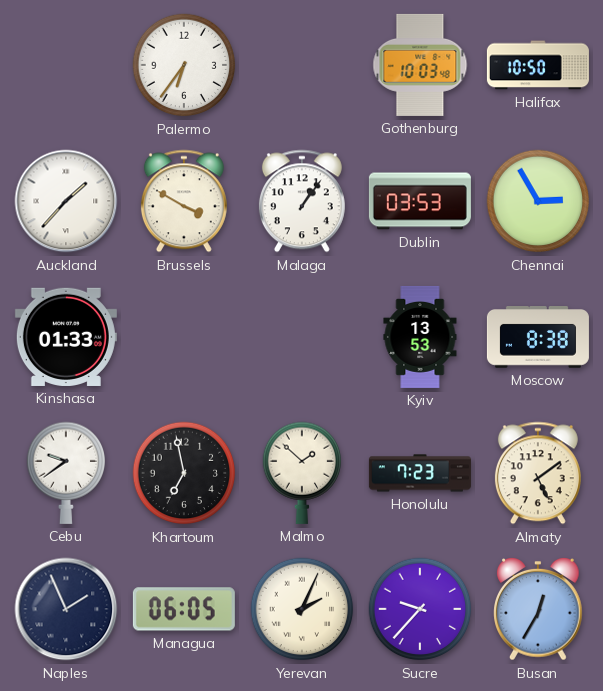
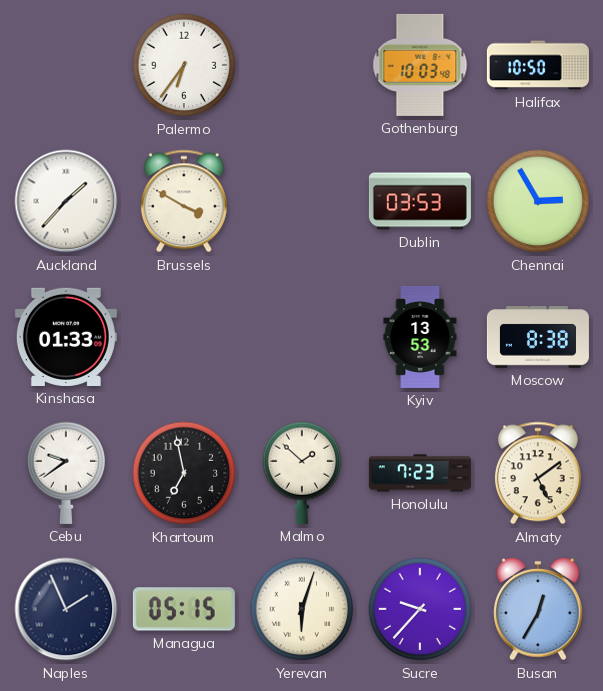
Malaga: 1:06 -> none
Managua: 06:05 -> 05:15
Yerevan: 2:04 -> 6:03
